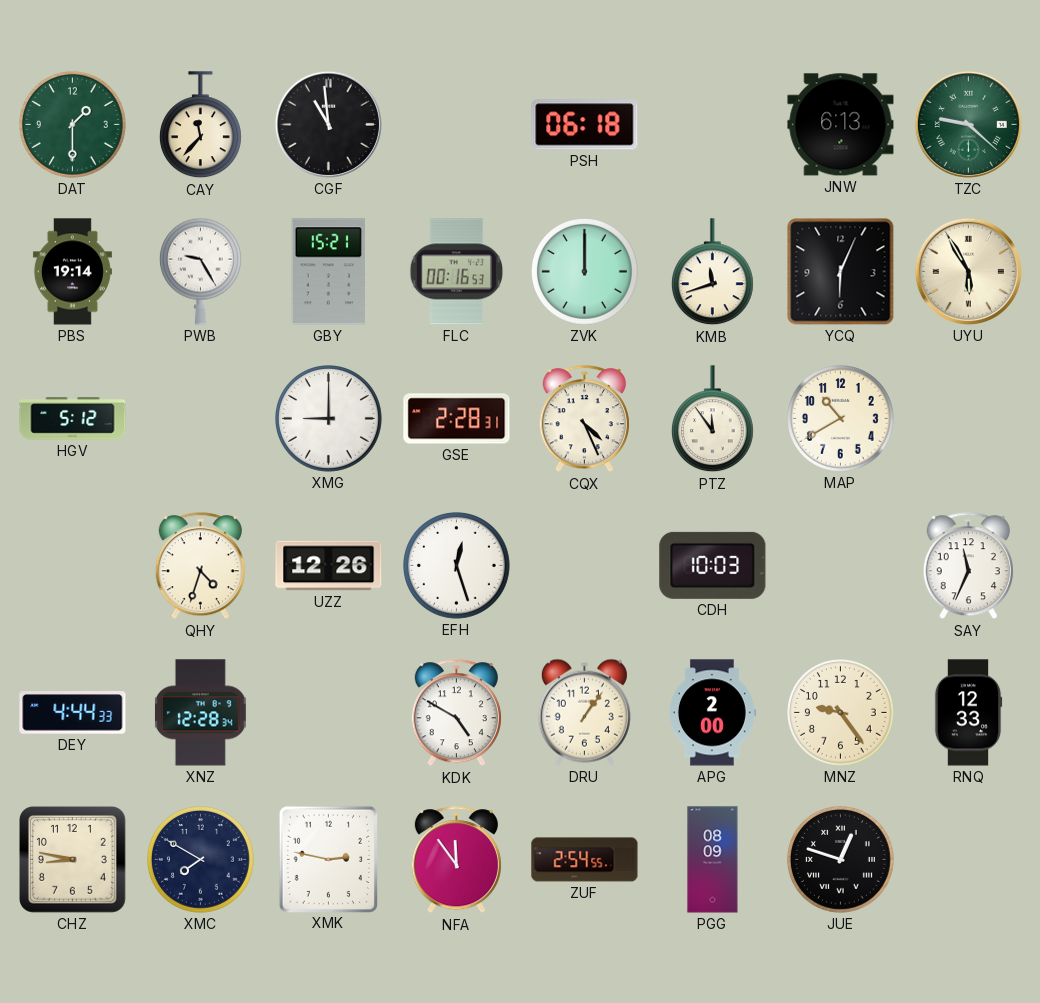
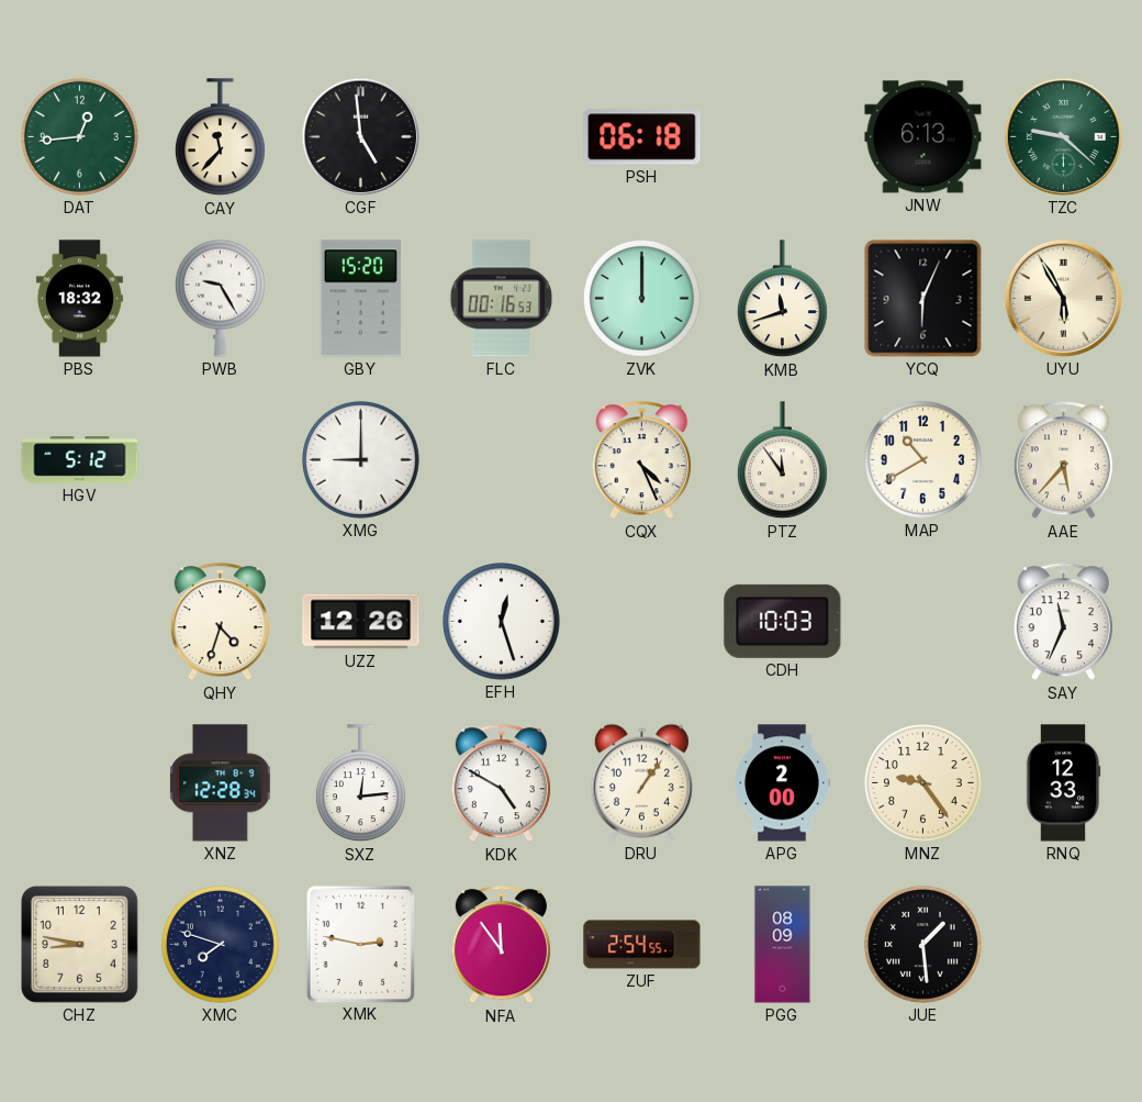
DAT: 1:30 -> 12:44
CGF: 10:59 -> 4:59
PBS: 19:14 -> 18:32
GBY: 15:21 -> 15:20
GSE: 2:28 -> none
AAE: none -> 5:37
DEY: 4:44 -> none
SXZ: none -> 12:14
XMC: 7:50 -> 7:48
JUE: 12:48 -> 1:29
